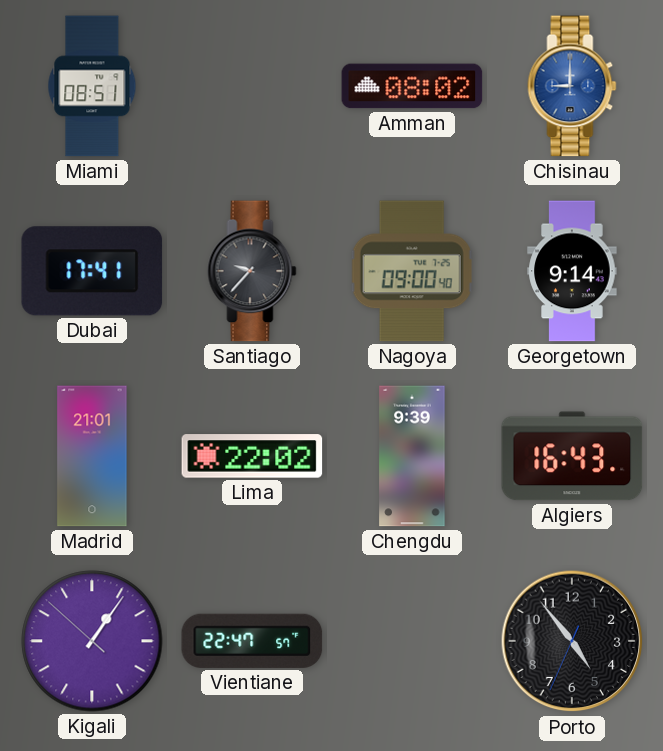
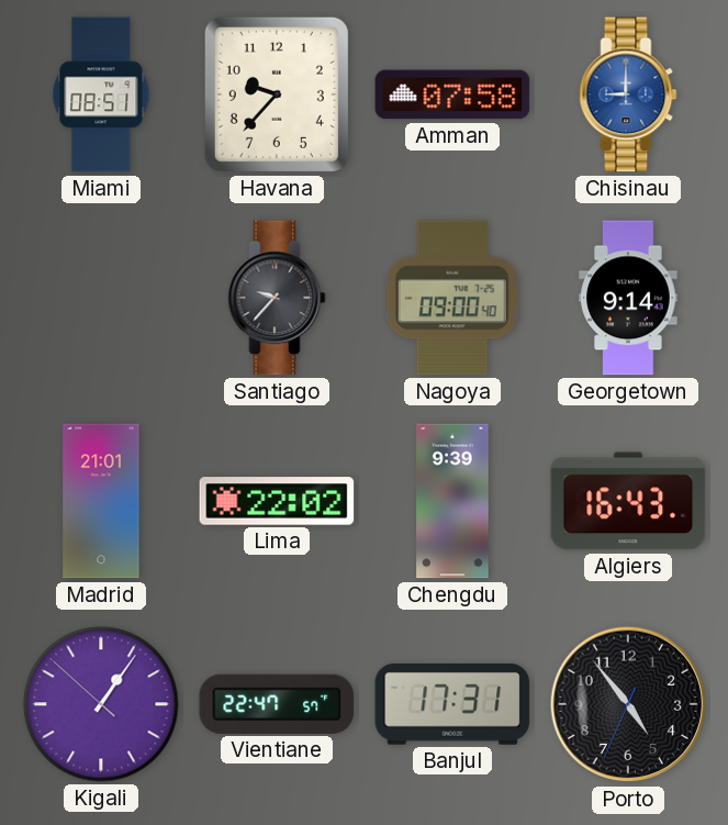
Havana: none -> 9:37
Amman: 08:02 -> 07:58
Dubai: 17:41 -> none
Banjul: none -> 17:31
